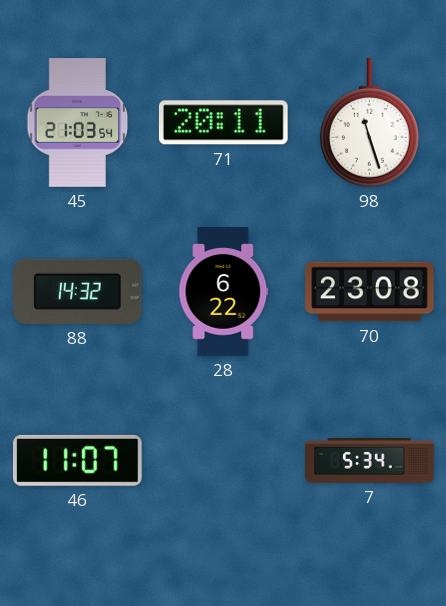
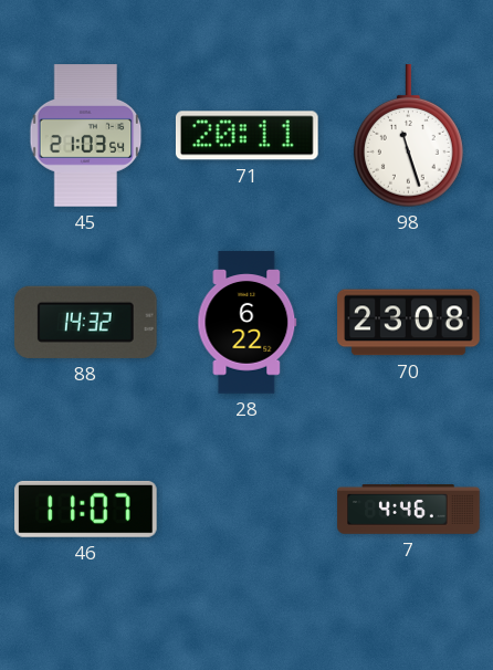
7: 5:34 -> 4:46
